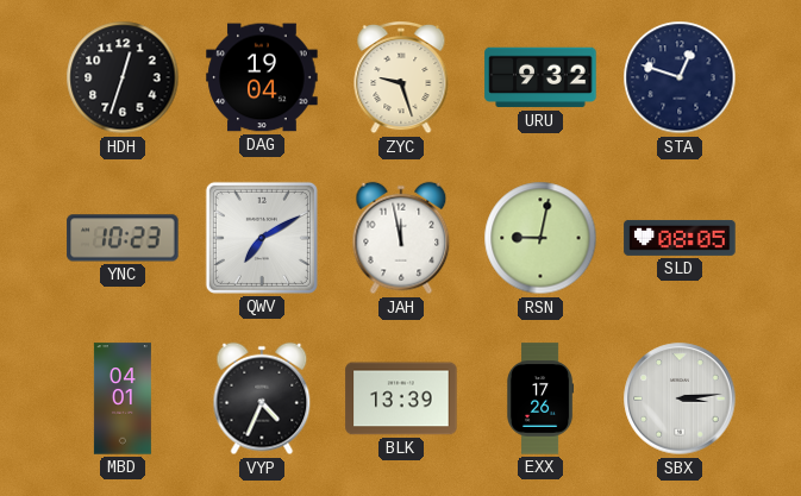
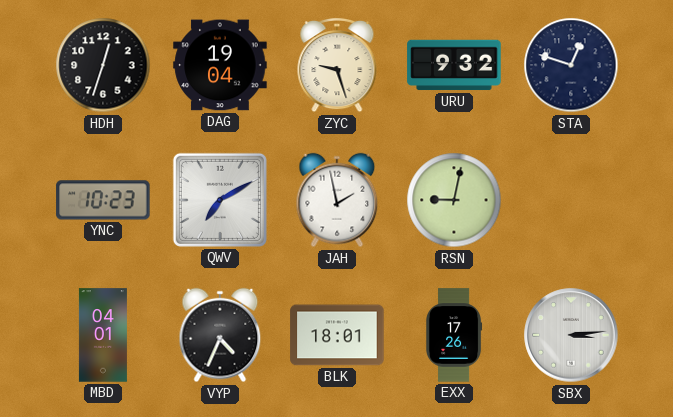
JAH: 11:58 -> 1:58
SLD: 08:05 -> none
BLK: 13:39 -> 18:01
